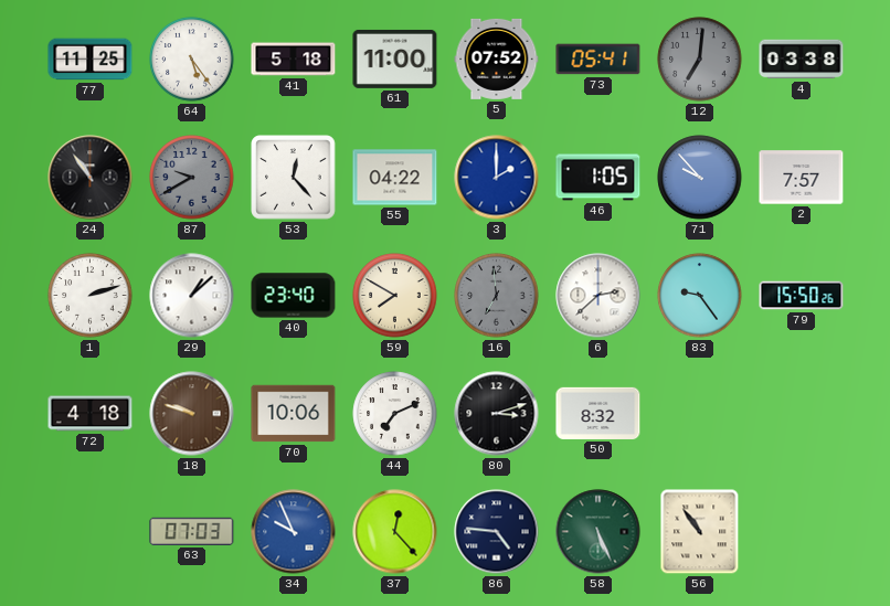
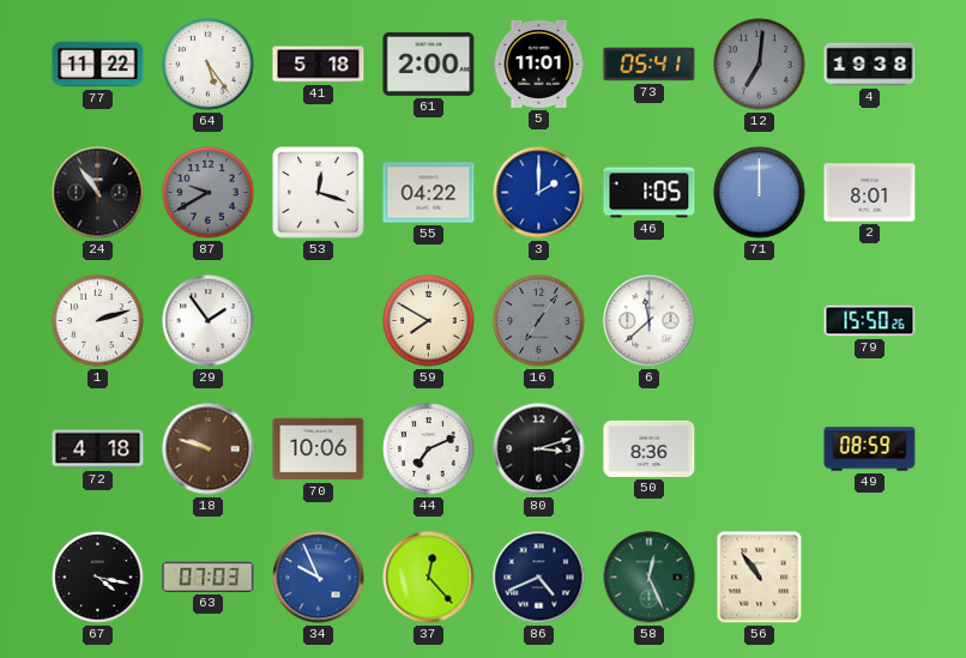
77: 11:25 -> 11:22
61: 11:00 -> 2:00
5: 07:52 -> 11:01
4: 03:38 -> 19:38
53: 12:23 -> 12:18
71: 9:53 -> 12:00
2: 7:57 -> 8:01
29: 1:08 -> 1:54
40: 23:40 -> none
16: 6:59 -> 7:06
6: 2:38 -> 11:38
83: 9:24 -> none
50: 8:32 -> 8:36
49: none -> 08:59
67: none -> 4:17
86: 4:46 -> 4:41
58: 5:26 -> 12:26
